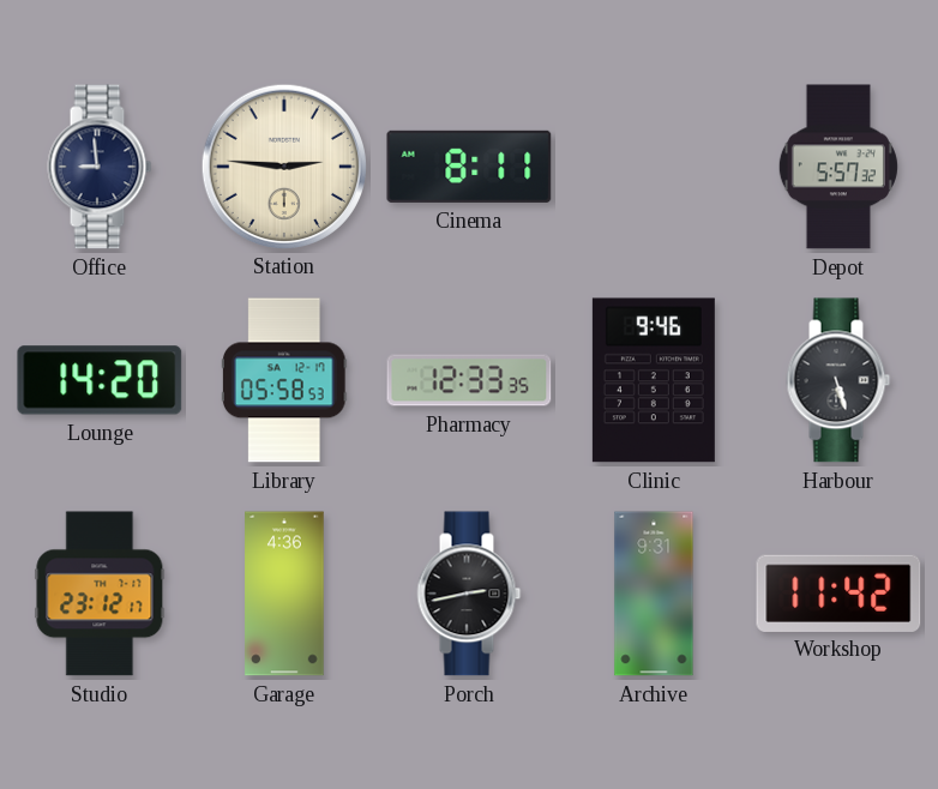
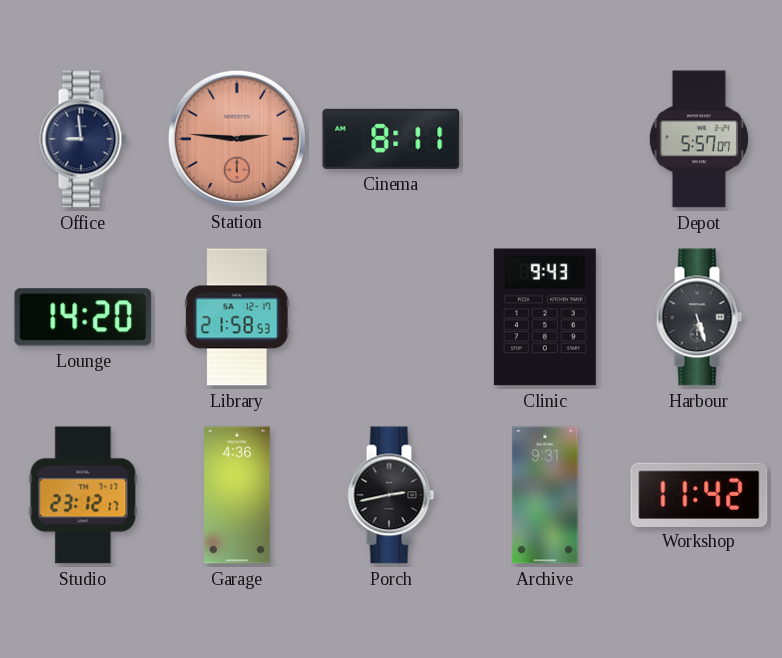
Station dial: cream -> salmon
Depot: 5:57:32 -> 5:57:07
Library: 05:58 -> 21:58
Pharmacy: 12:33 -> none
Clinic: 9:46 -> 9:43
